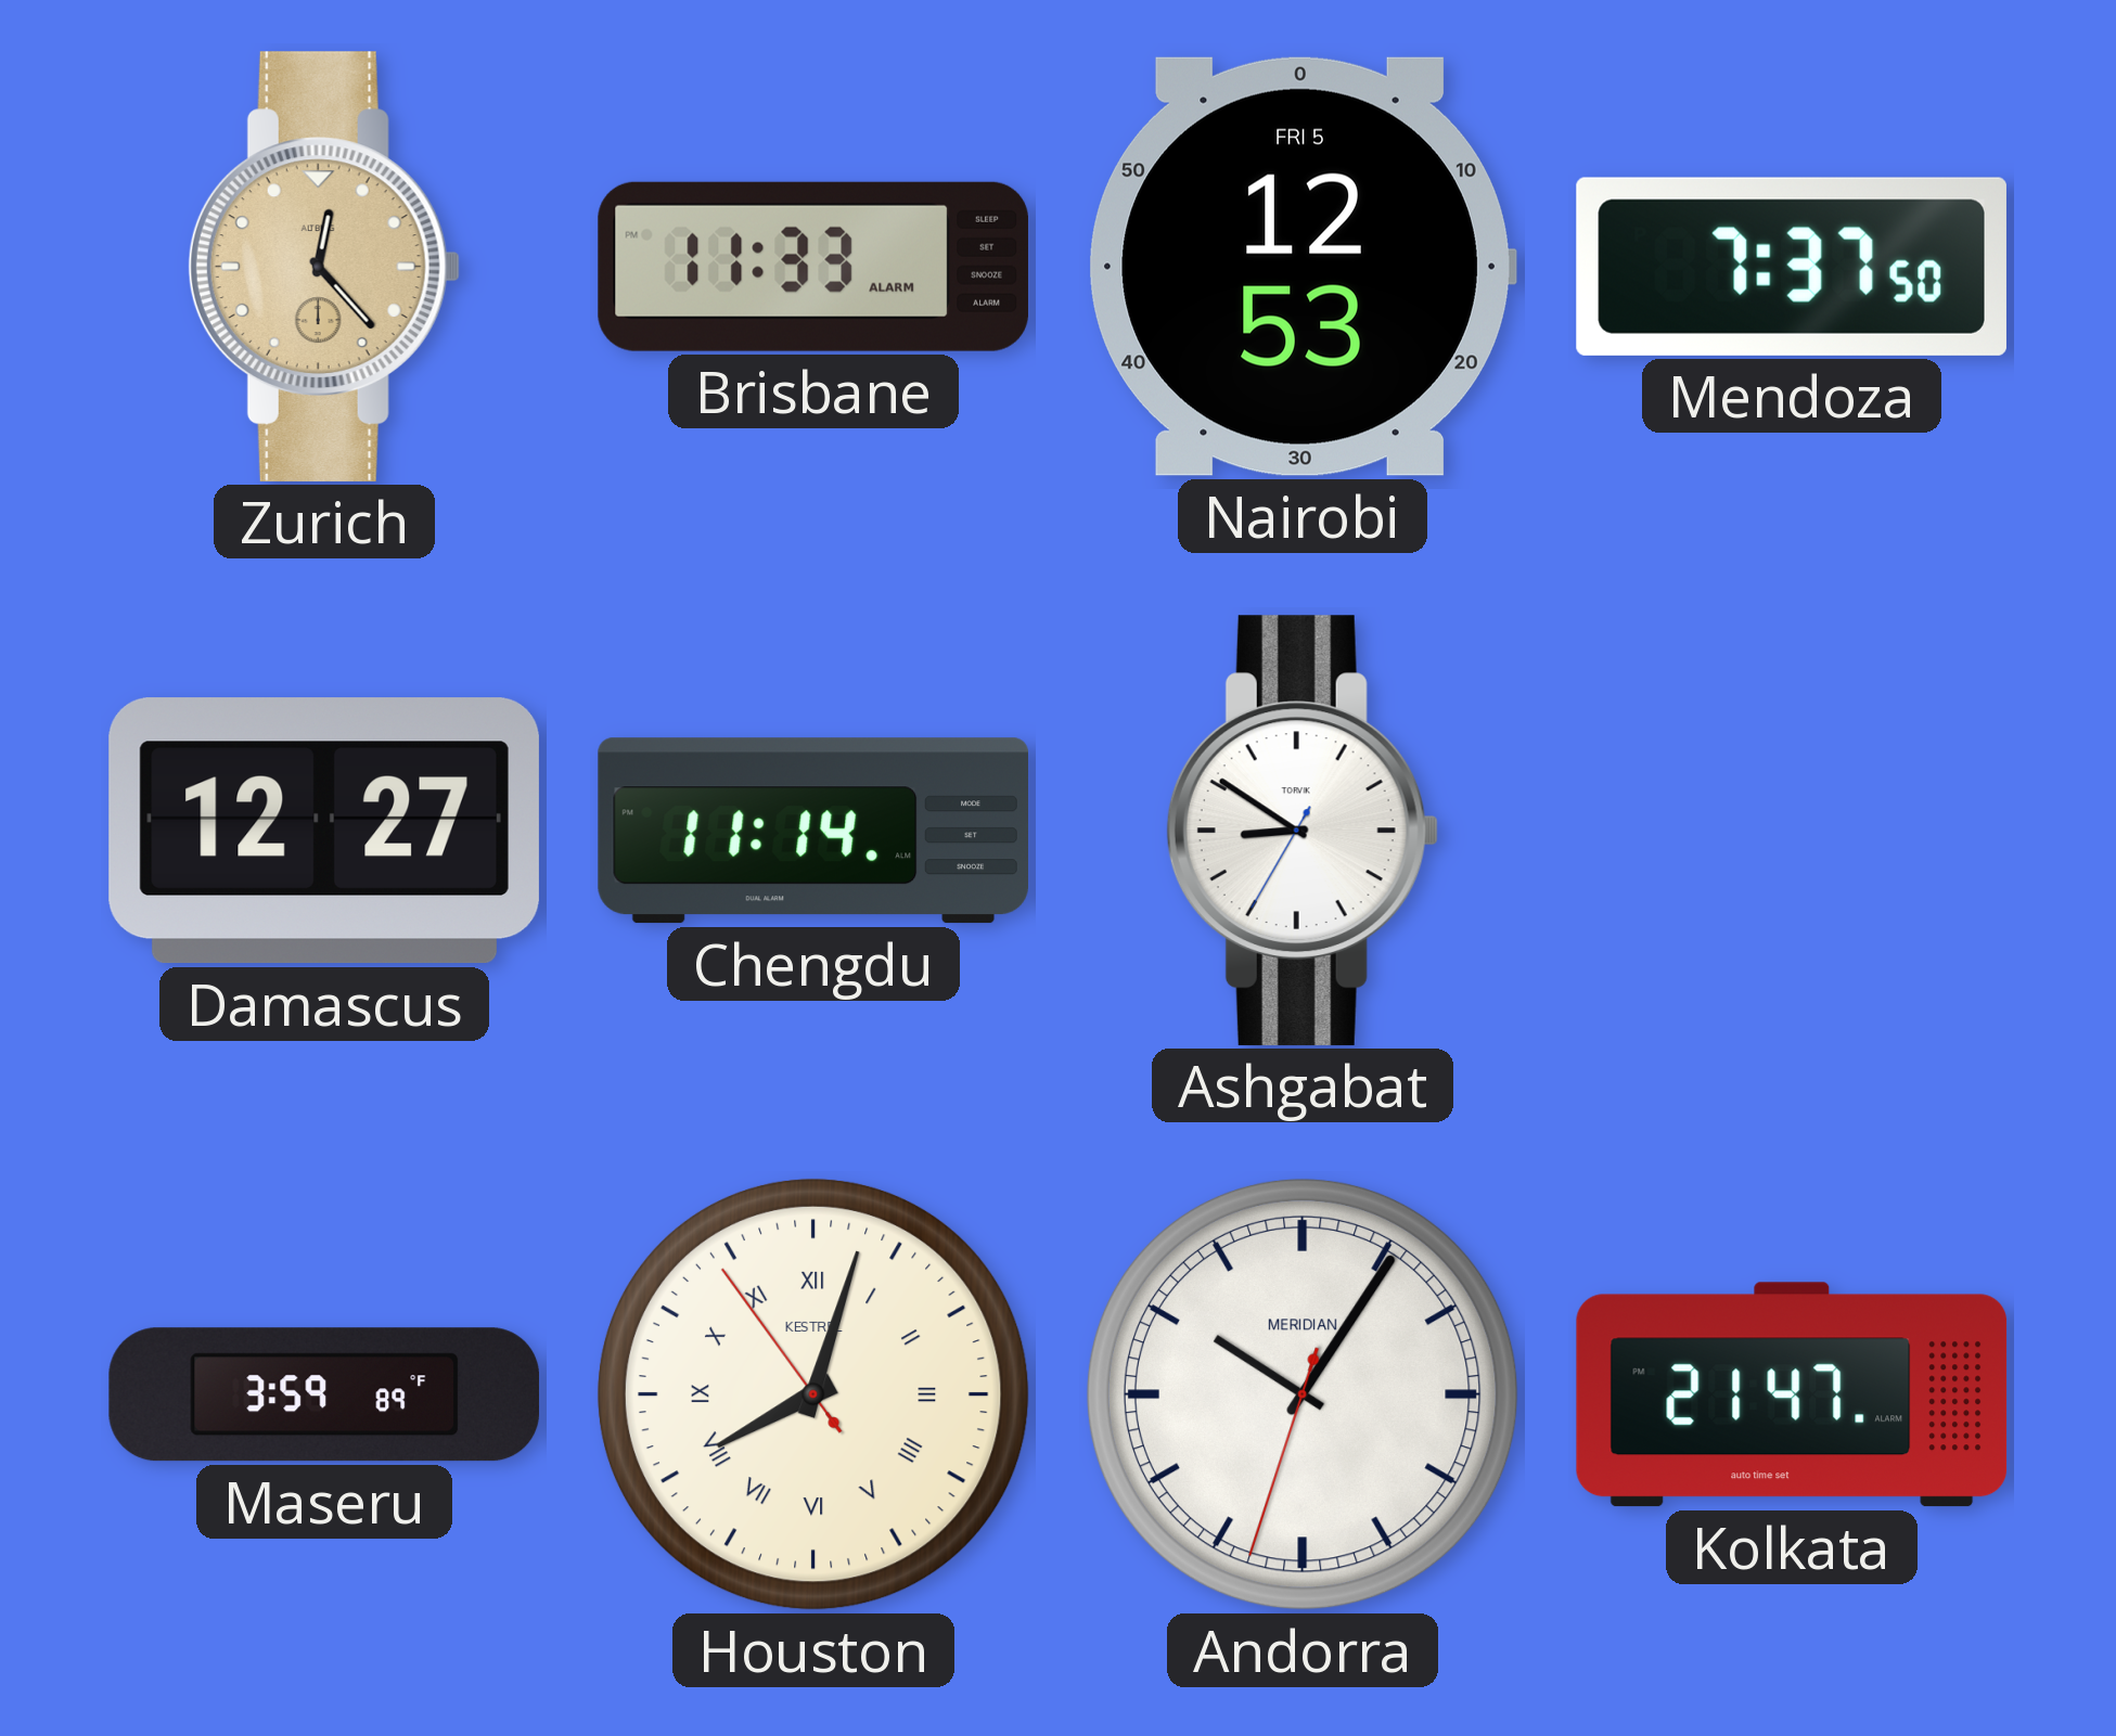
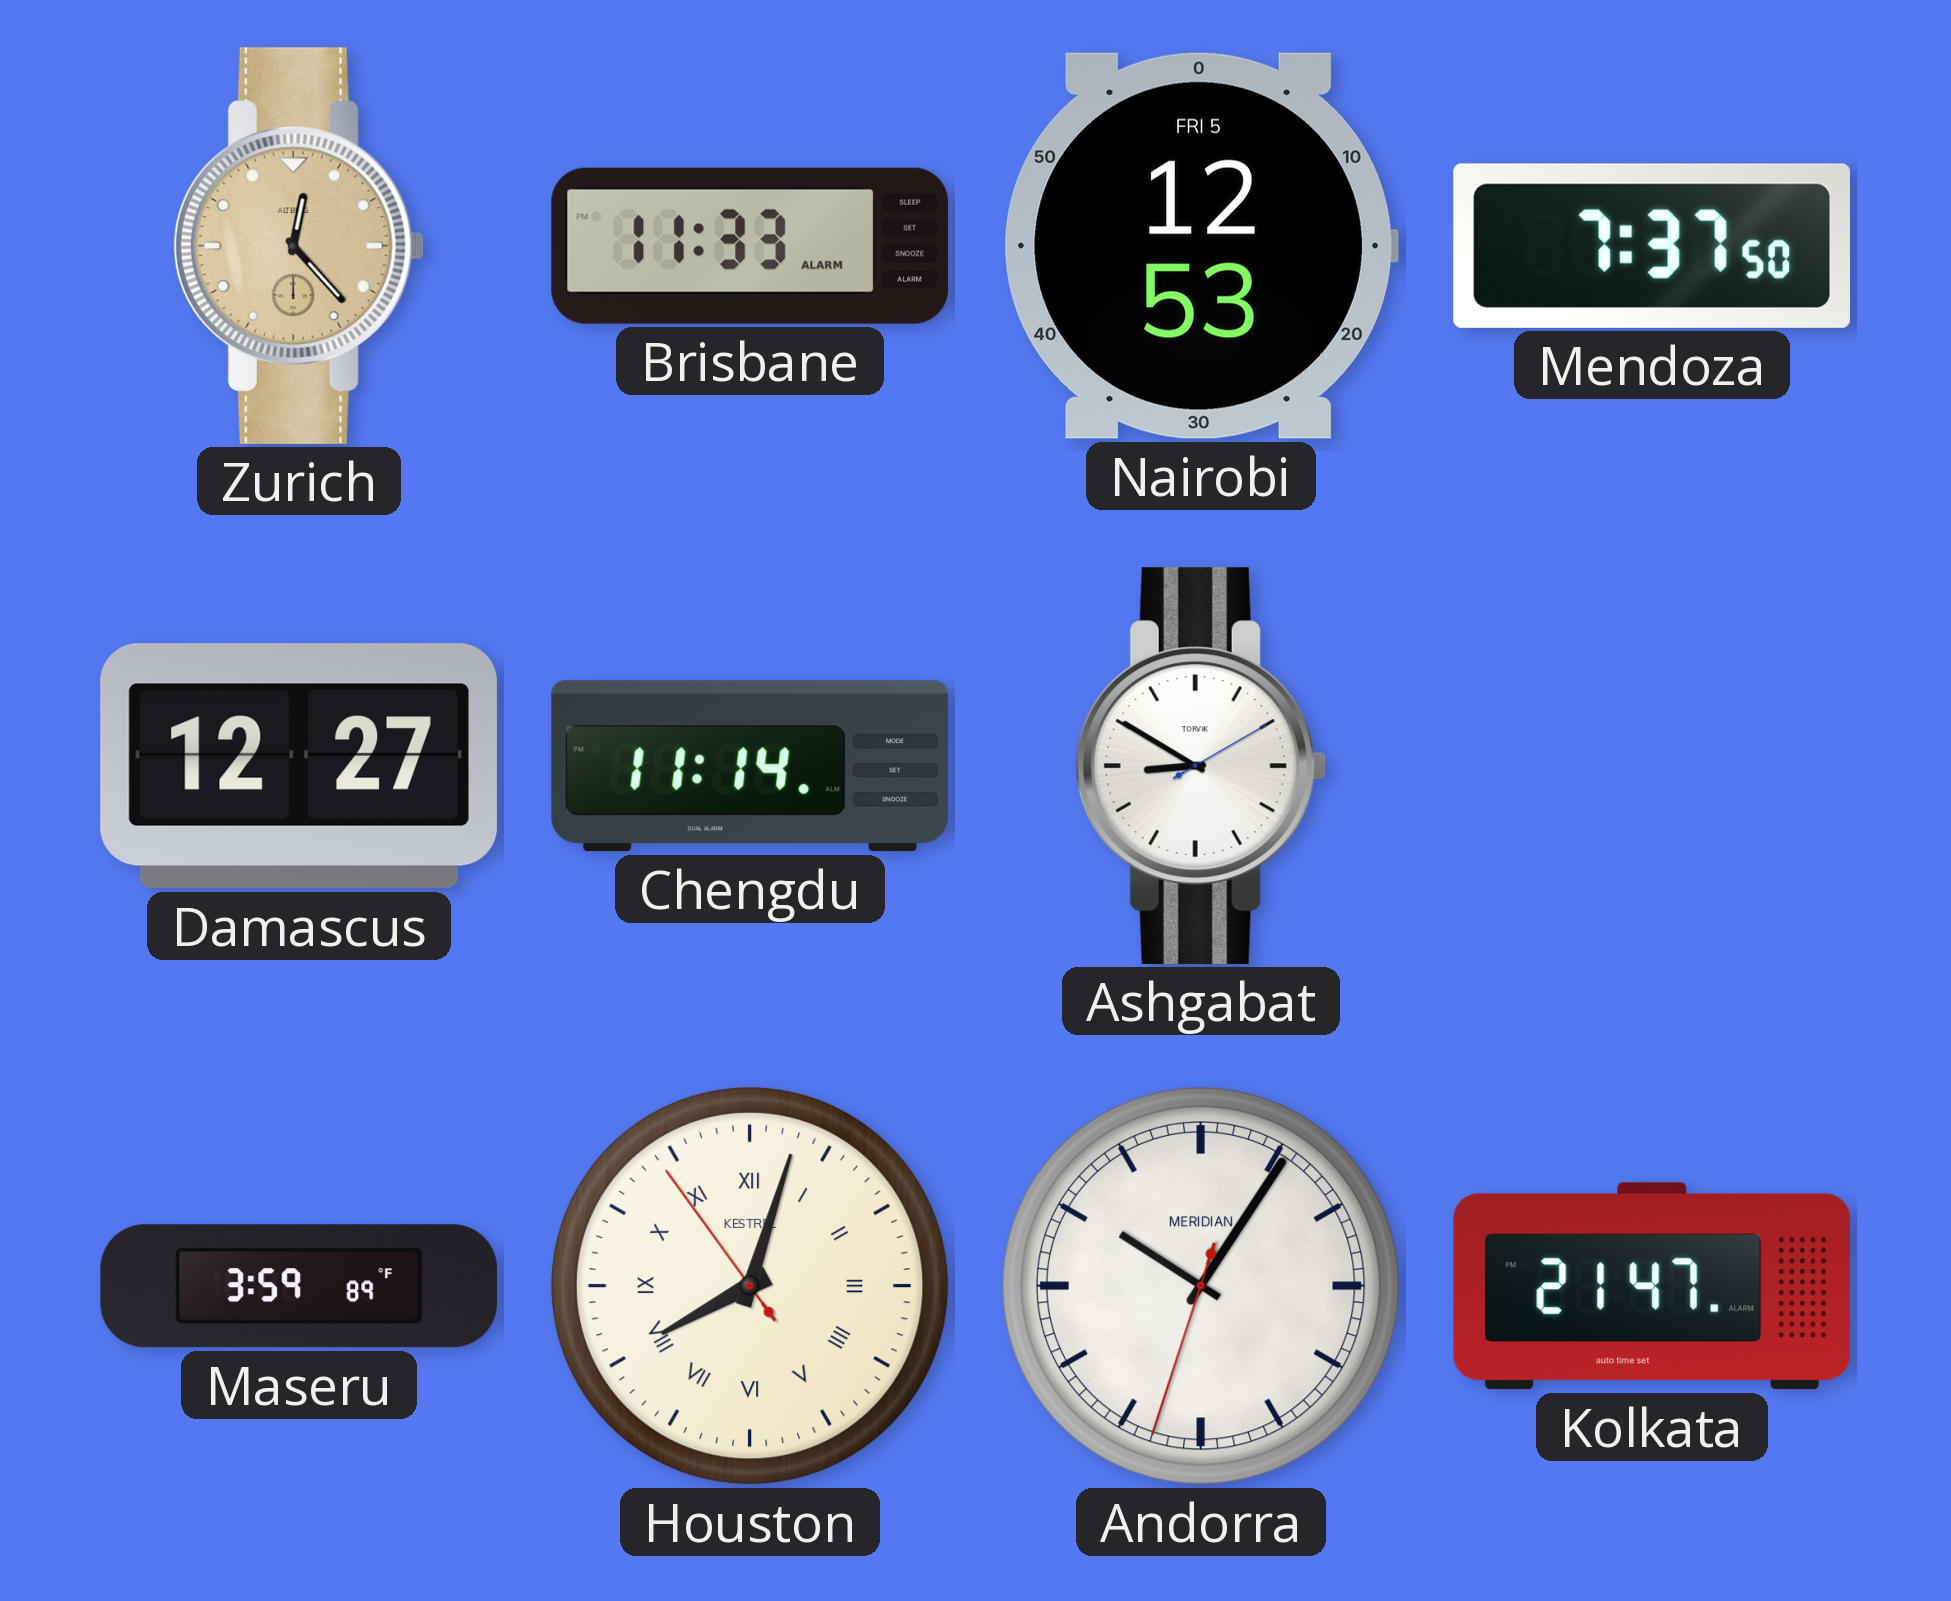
Ashgabat: 8:50:35 -> 8:50:10
